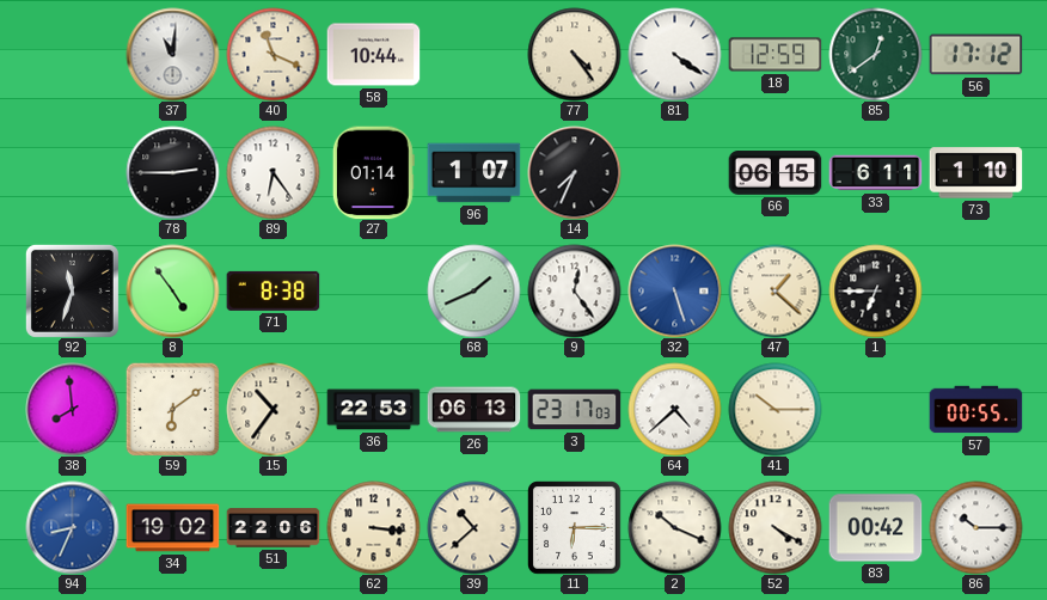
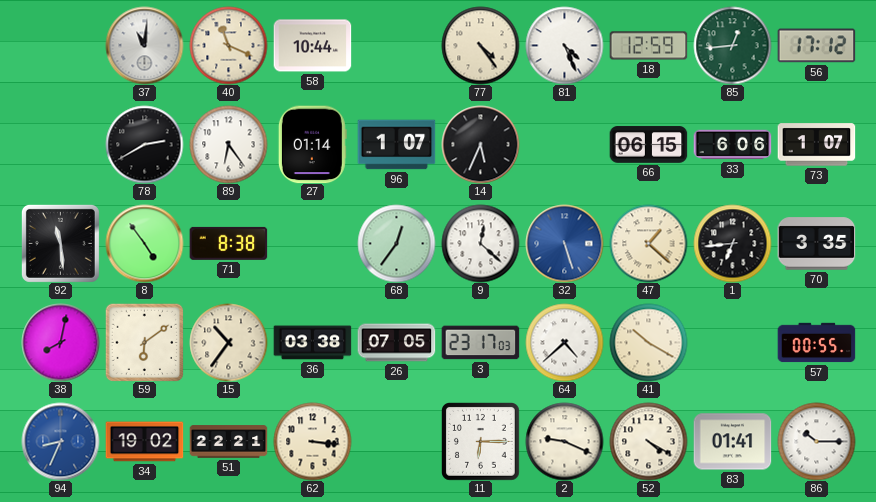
81: 4:21 -> 4:26
85: 12:39 -> 12:44
78: 2:45 -> 2:40
14: 7:34 -> 5:34
33: 6:11 -> 6:06
73: 1:10 -> 1:07
92: 11:33 -> 11:29
68: 1:41 -> 12:36
9: 12:24 -> 12:22
1: 6:45 -> 6:44
70: none -> 3:35
38: 7:59 -> 8:02
36: 22:53 -> 03:38
26: 06:13 -> 07:05
41: 10:15 -> 10:20
51: 22:06 -> 22:21
39: 10:38 -> none
2: 10:19 -> 9:19
83: 00:42 -> 01:41
